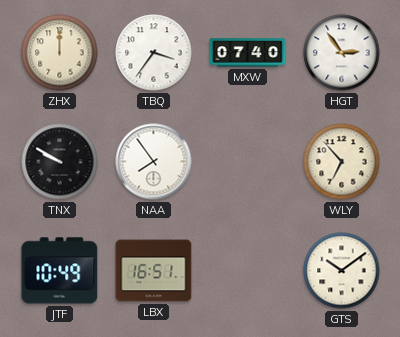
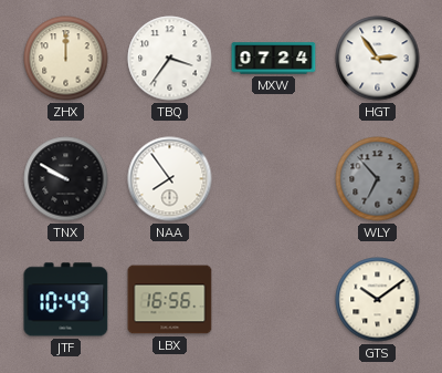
MXW: 07:40 -> 07:24
WLY dial: cream -> grey
LBX: 16:51 -> 16:56
